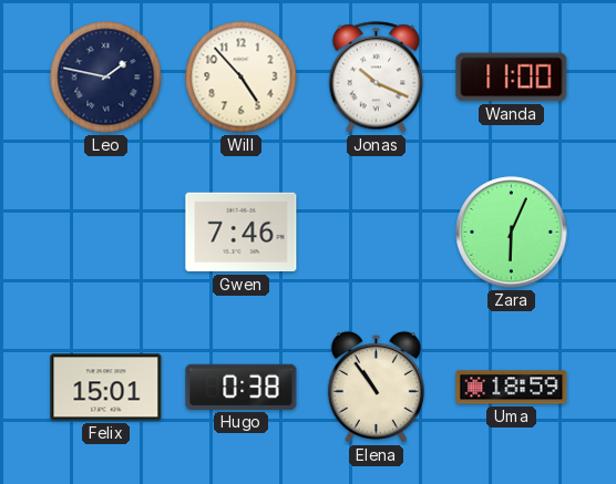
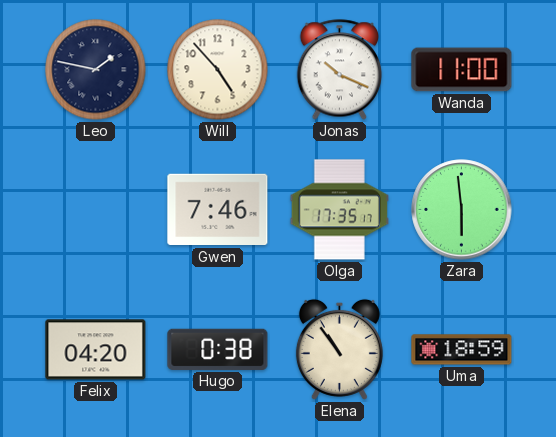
Olga: none -> 17:35
Zara: 6:04 -> 5:59
Felix: 15:01 -> 04:20
